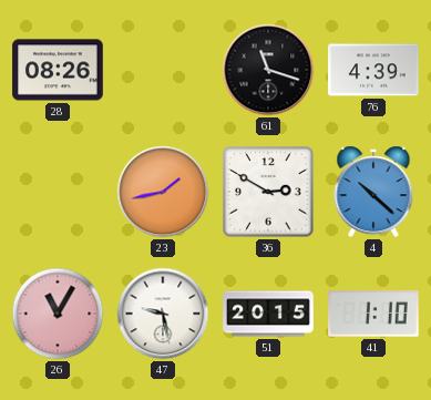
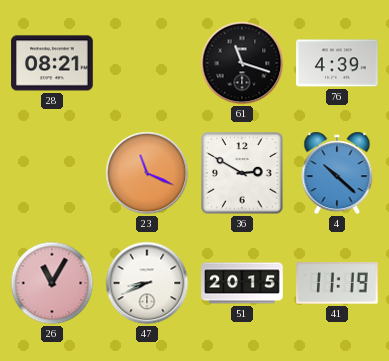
28: 08:26 -> 08:21
23: 1:43 -> 11:19
47: 9:28 -> 8:41
41: 1:10 -> 11:19
